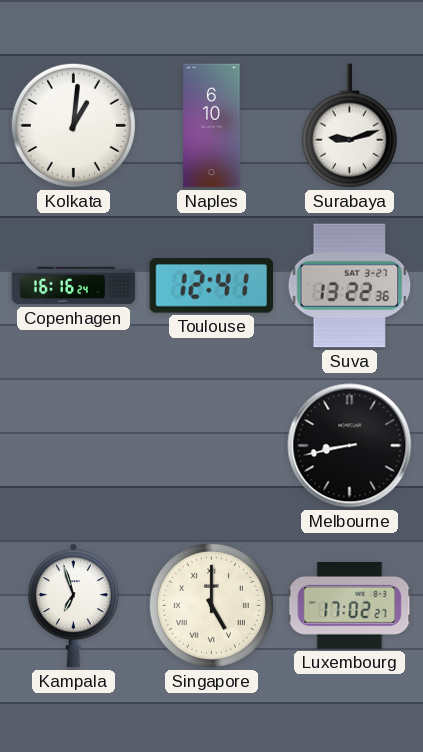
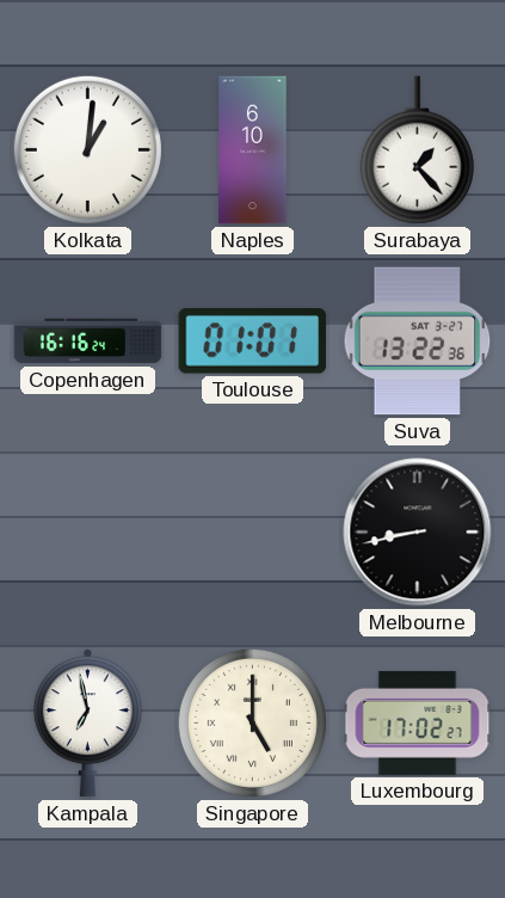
Surabaya: 9:12 -> 1:23
Toulouse: 12:41 -> 01:01
Kampala: 6:57 -> 6:58
